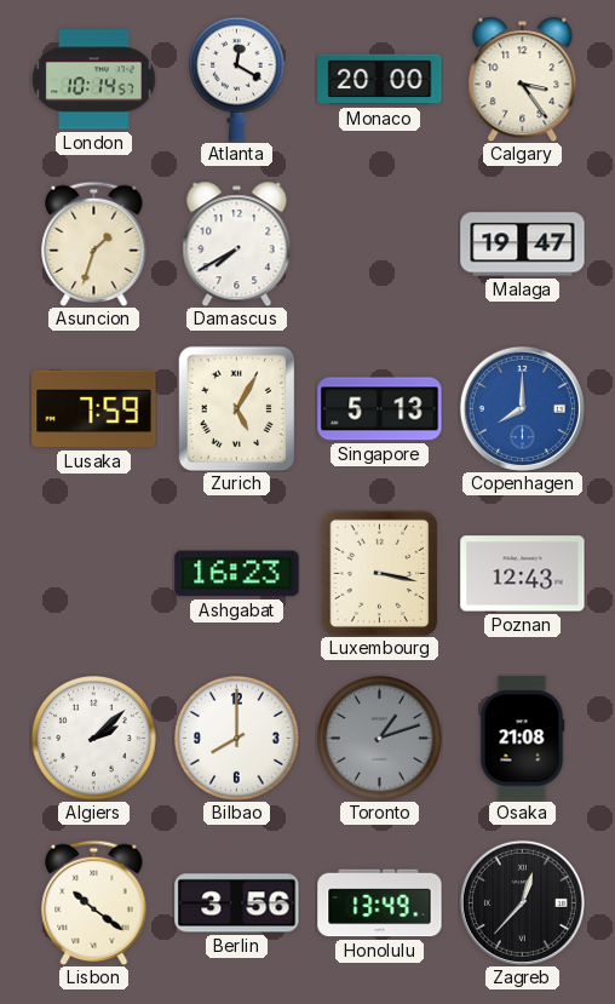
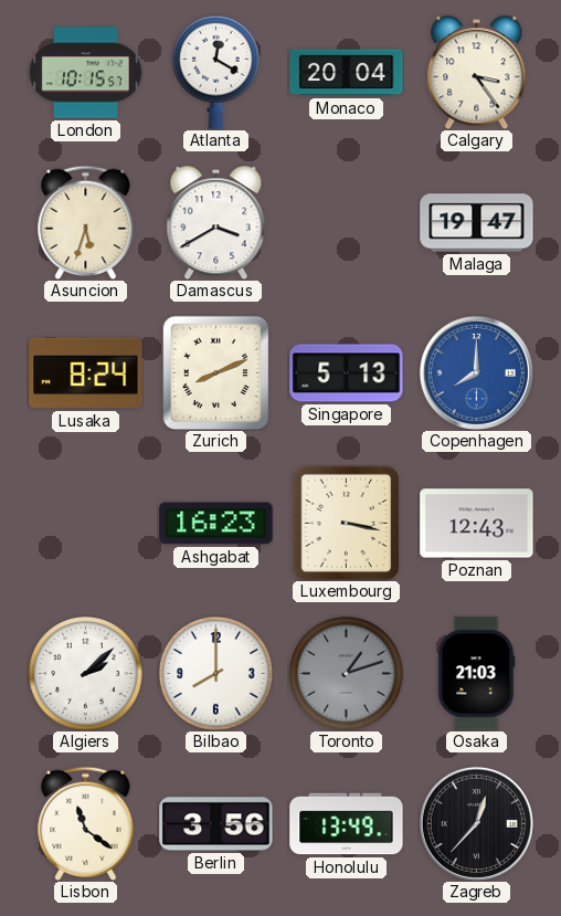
London: 10:14 -> 10:15
Monaco: 20:00 -> 20:04
Asuncion: 1:33 -> 5:33
Damascus: 7:40 -> 3:40
Lusaka: 7:59 -> 8:24
Zurich: 5:05 -> 8:11
Osaka: 21:08 -> 21:03
Lisbon: 10:21 -> 11:21
